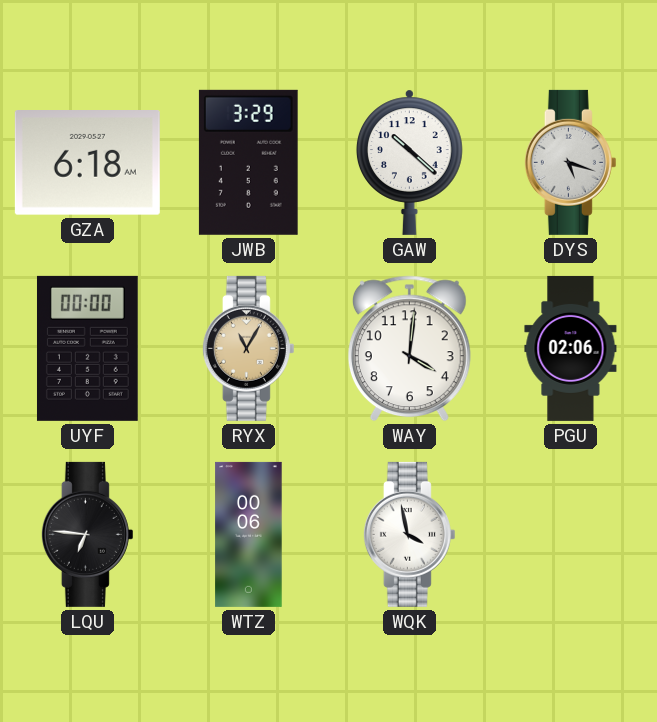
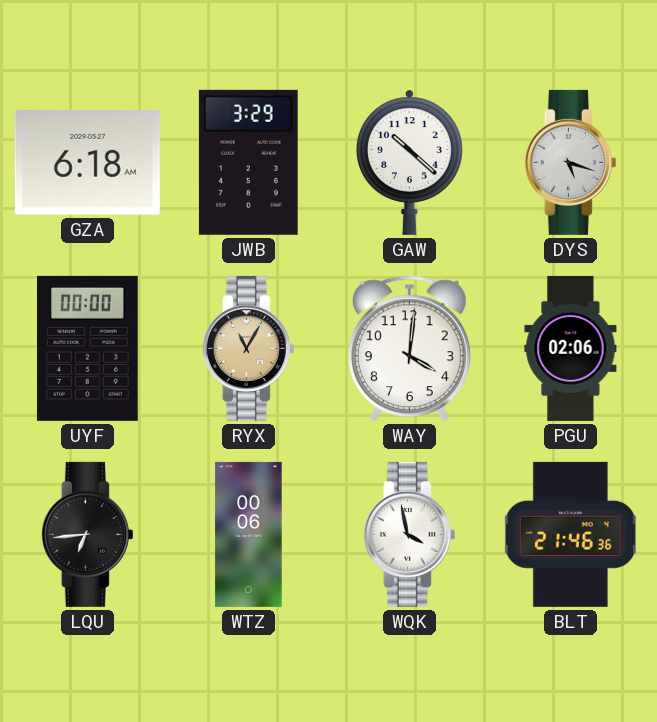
LQU: 6:46 -> 6:44
BLT: none -> 21:46
